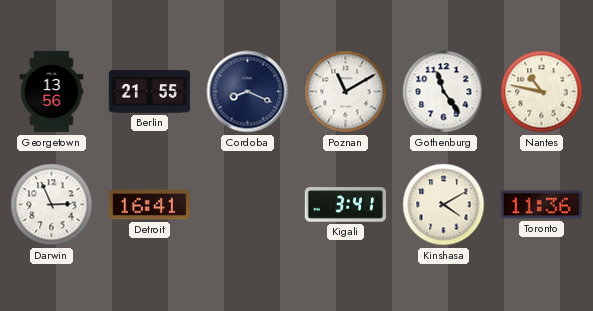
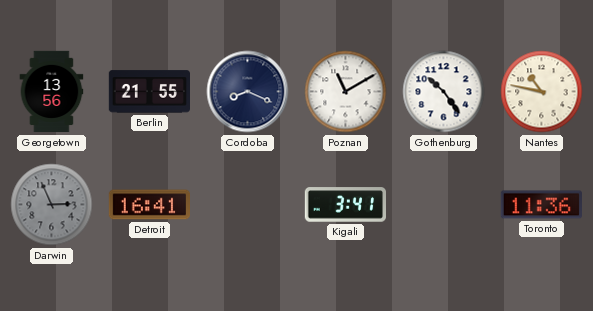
Gothenburg: 11:24 -> 10:24
Darwin dial: white -> grey
Kinshasa: 4:10 -> none
